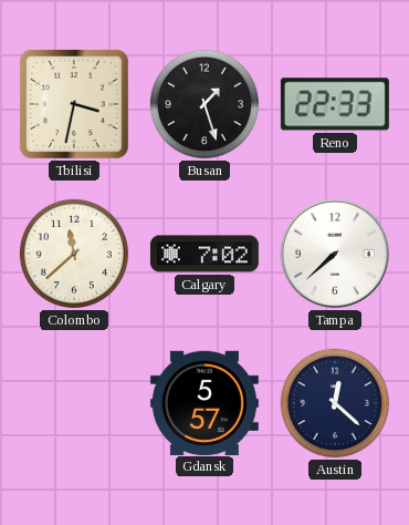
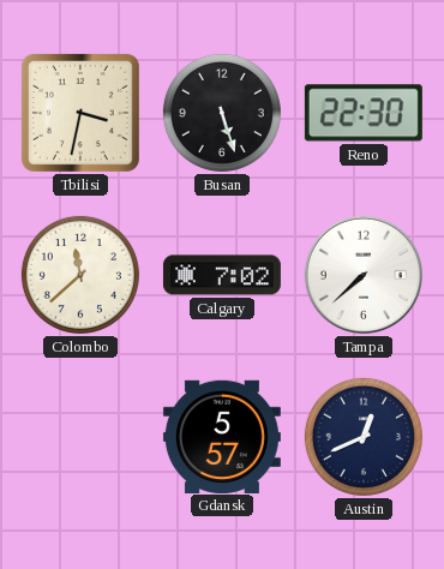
Busan: 1:27 -> 5:27
Reno: 22:33 -> 22:30
Austin: 12:22 -> 12:41
